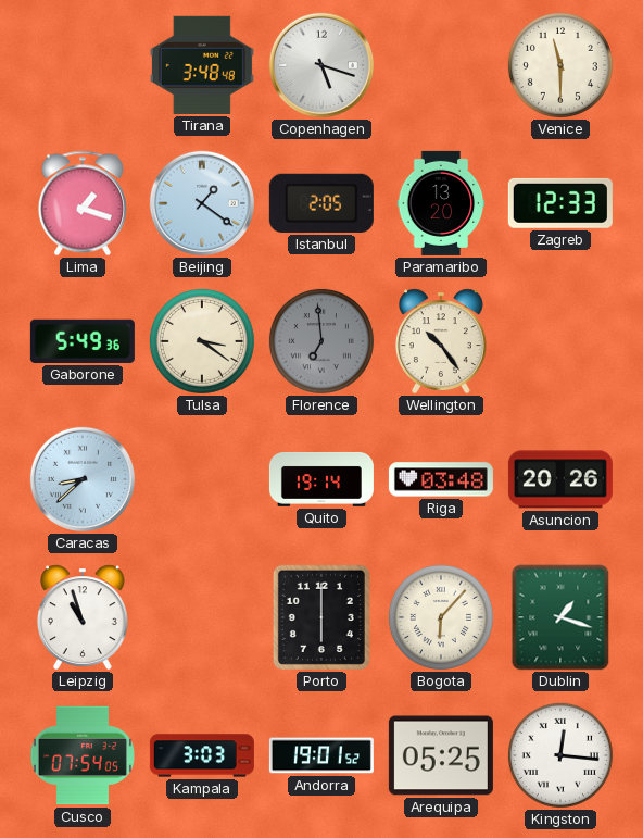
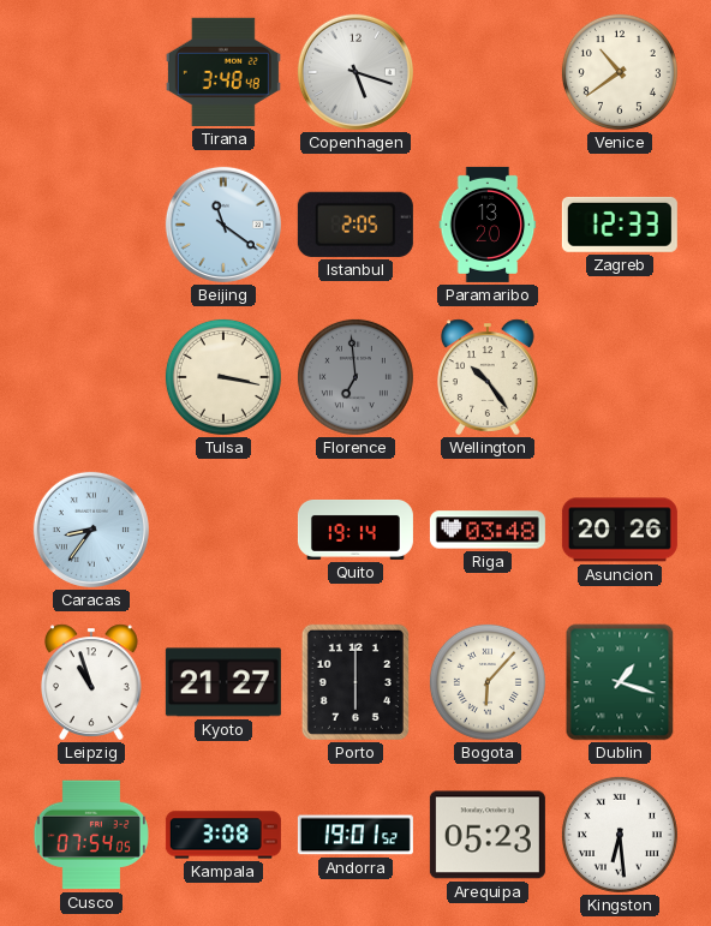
Venice: 11:30 -> 10:39
Lima: 1:18 -> none
Beijing: 1:21 -> 11:21
Gaborone: 5:49 -> none
Tulsa: 3:21 -> 3:17
Caracas: 8:38 -> 8:36
Kyoto: none -> 21:27
Kampala: 3:03 -> 3:08
Arequipa: 05:25 -> 05:23
Kingston: 12:16 -> 6:29
